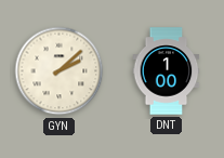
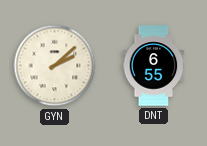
DNT: 1:00 -> 6:55
